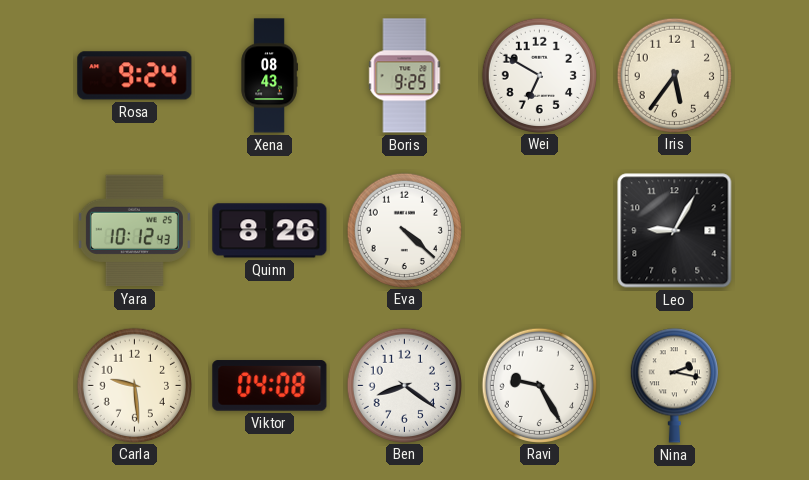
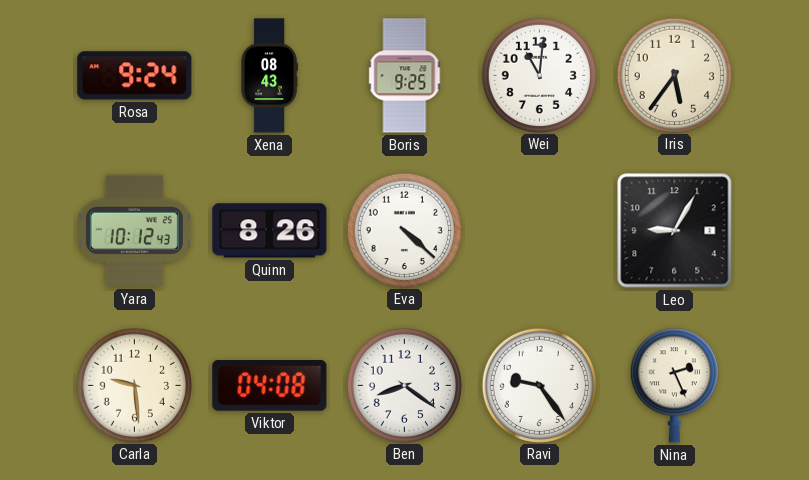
Wei: 6:50 -> 11:01
Ravi: 9:25 -> 9:24
Nina: 2:17 -> 2:26
